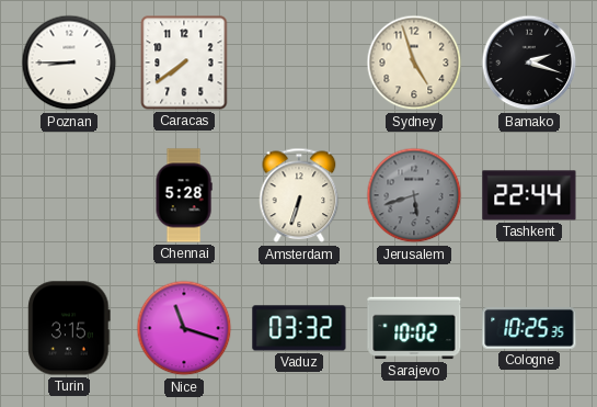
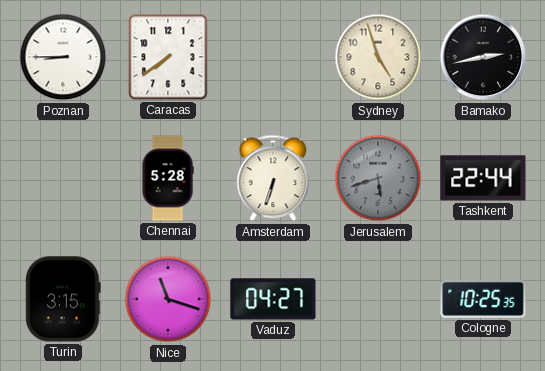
Bamako: 2:18 -> 2:43
Vaduz: 03:32 -> 04:27
Sarajevo: 10:02 -> none
